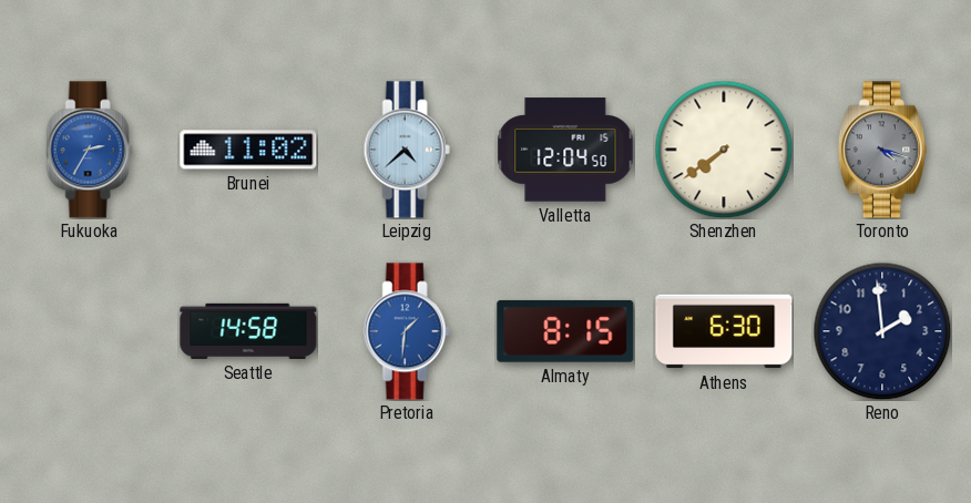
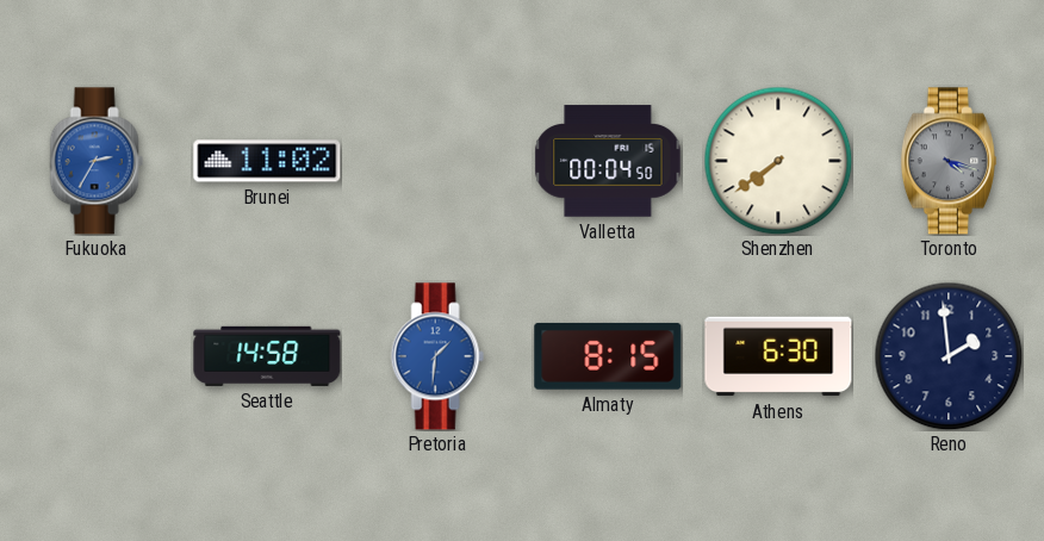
Leipzig: 4:38 -> none
Valletta: 12:04 -> 00:04
